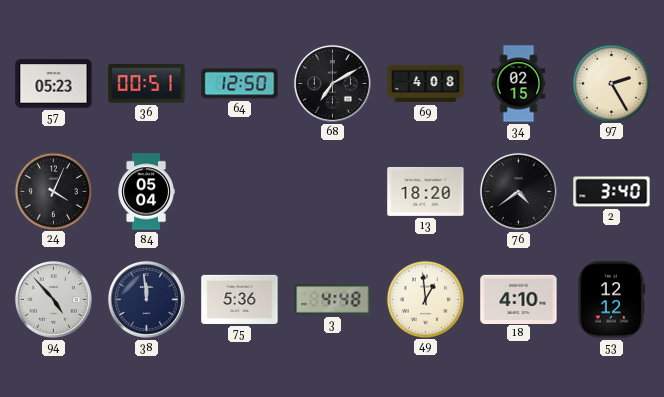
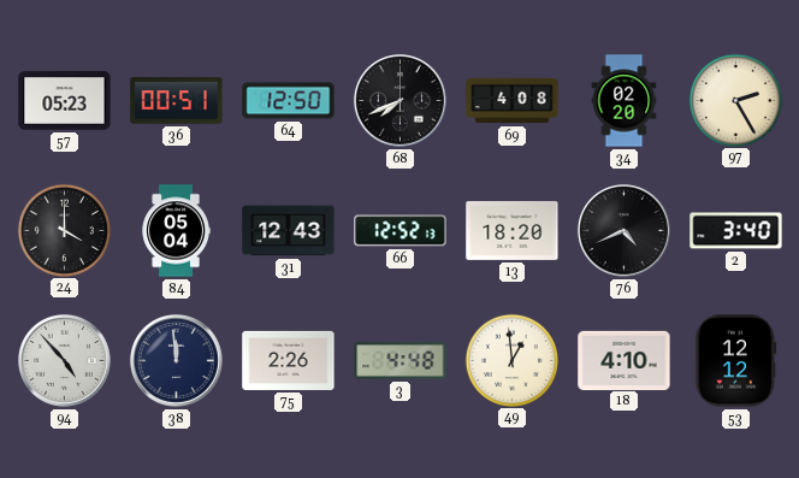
68: 7:10 -> 7:41
34: 02:15 -> 02:20
24: 4:04 -> 4:00
31: none -> 12:43
66: none -> 12:52
76: 4:39 -> 4:41
75: 5:36 -> 2:26
